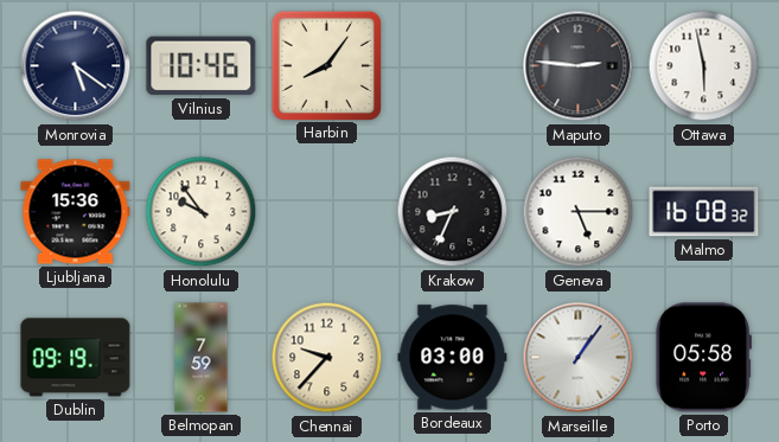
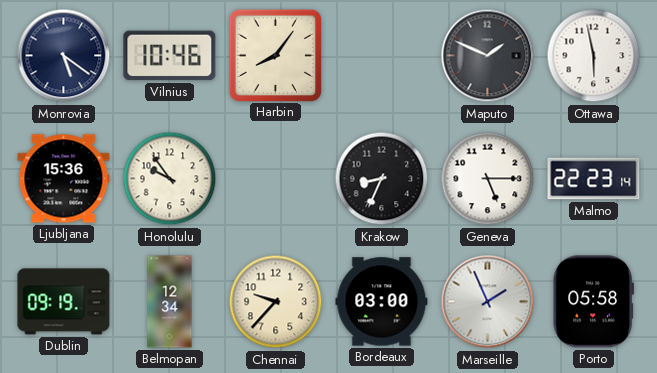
Maputo: 2:46 -> 1:49
Malmo: 16:08 -> 22:23
Belmopan: 7:59 -> 12:34
Marseille: 1:06 -> 1:56
